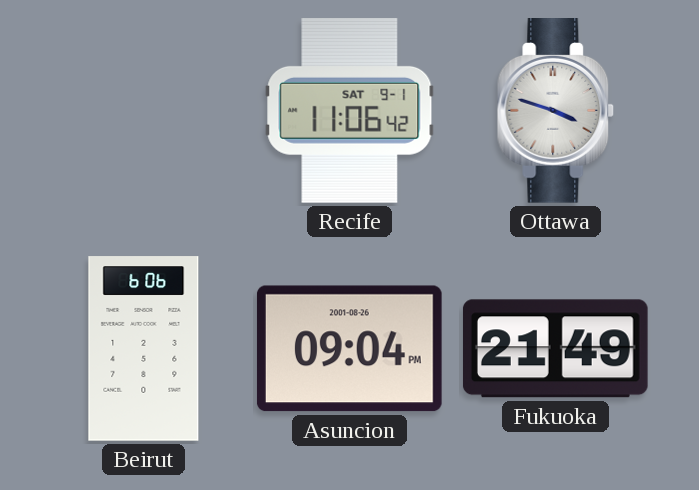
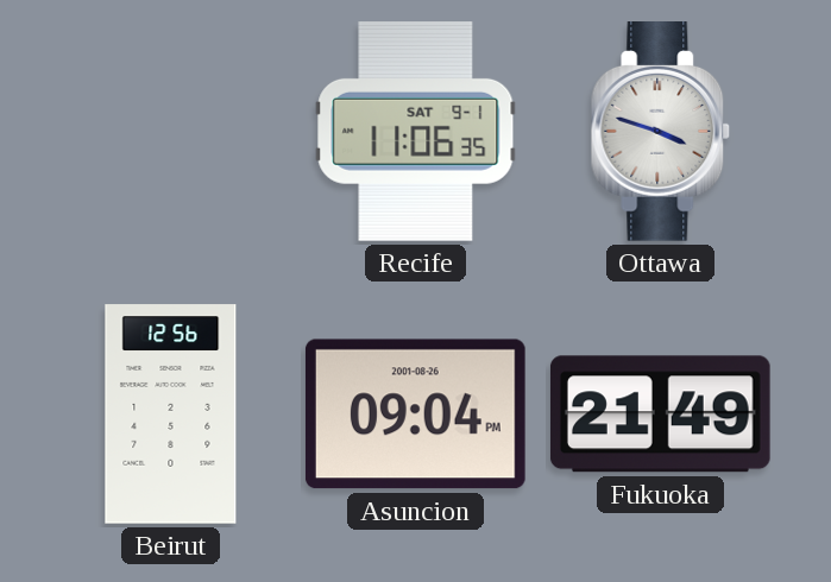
Recife: 11:06:42 -> 11:06:35
Beirut: 6:06 -> 12:56
